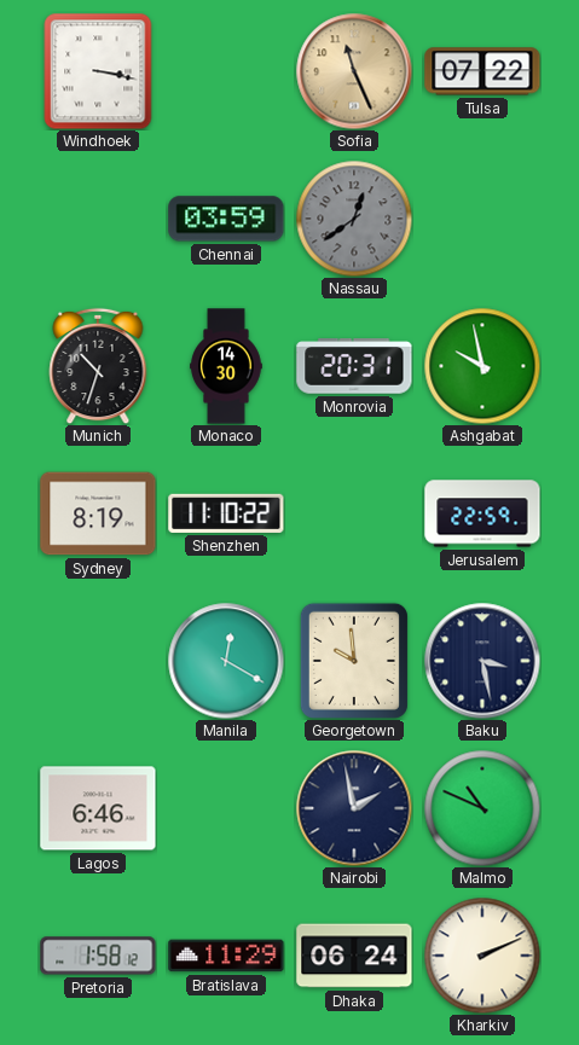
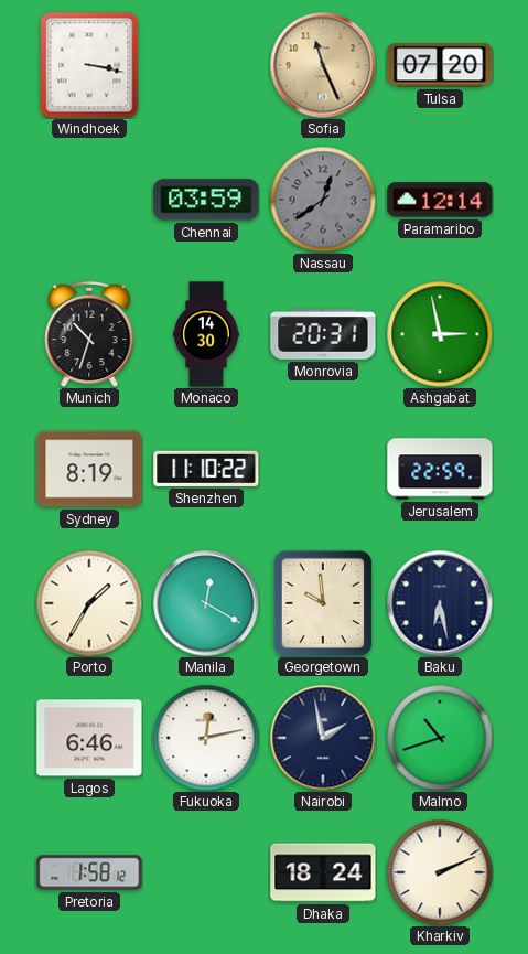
Tulsa: 07:22 -> 07:20
Paramaribo: none -> 12:14
Ashgabat: 9:58 -> 2:58
Porto: none -> 1:35
Baku: 3:28 -> 6:28
Fukuoka: none -> 12:13
Malmo: 10:49 -> 10:42
Bratislava: 11:29 -> none
Dhaka: 06:24 -> 18:24
